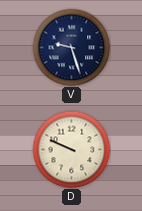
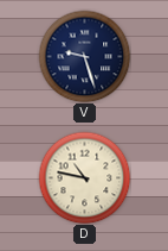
D: 9:49 -> 10:47
